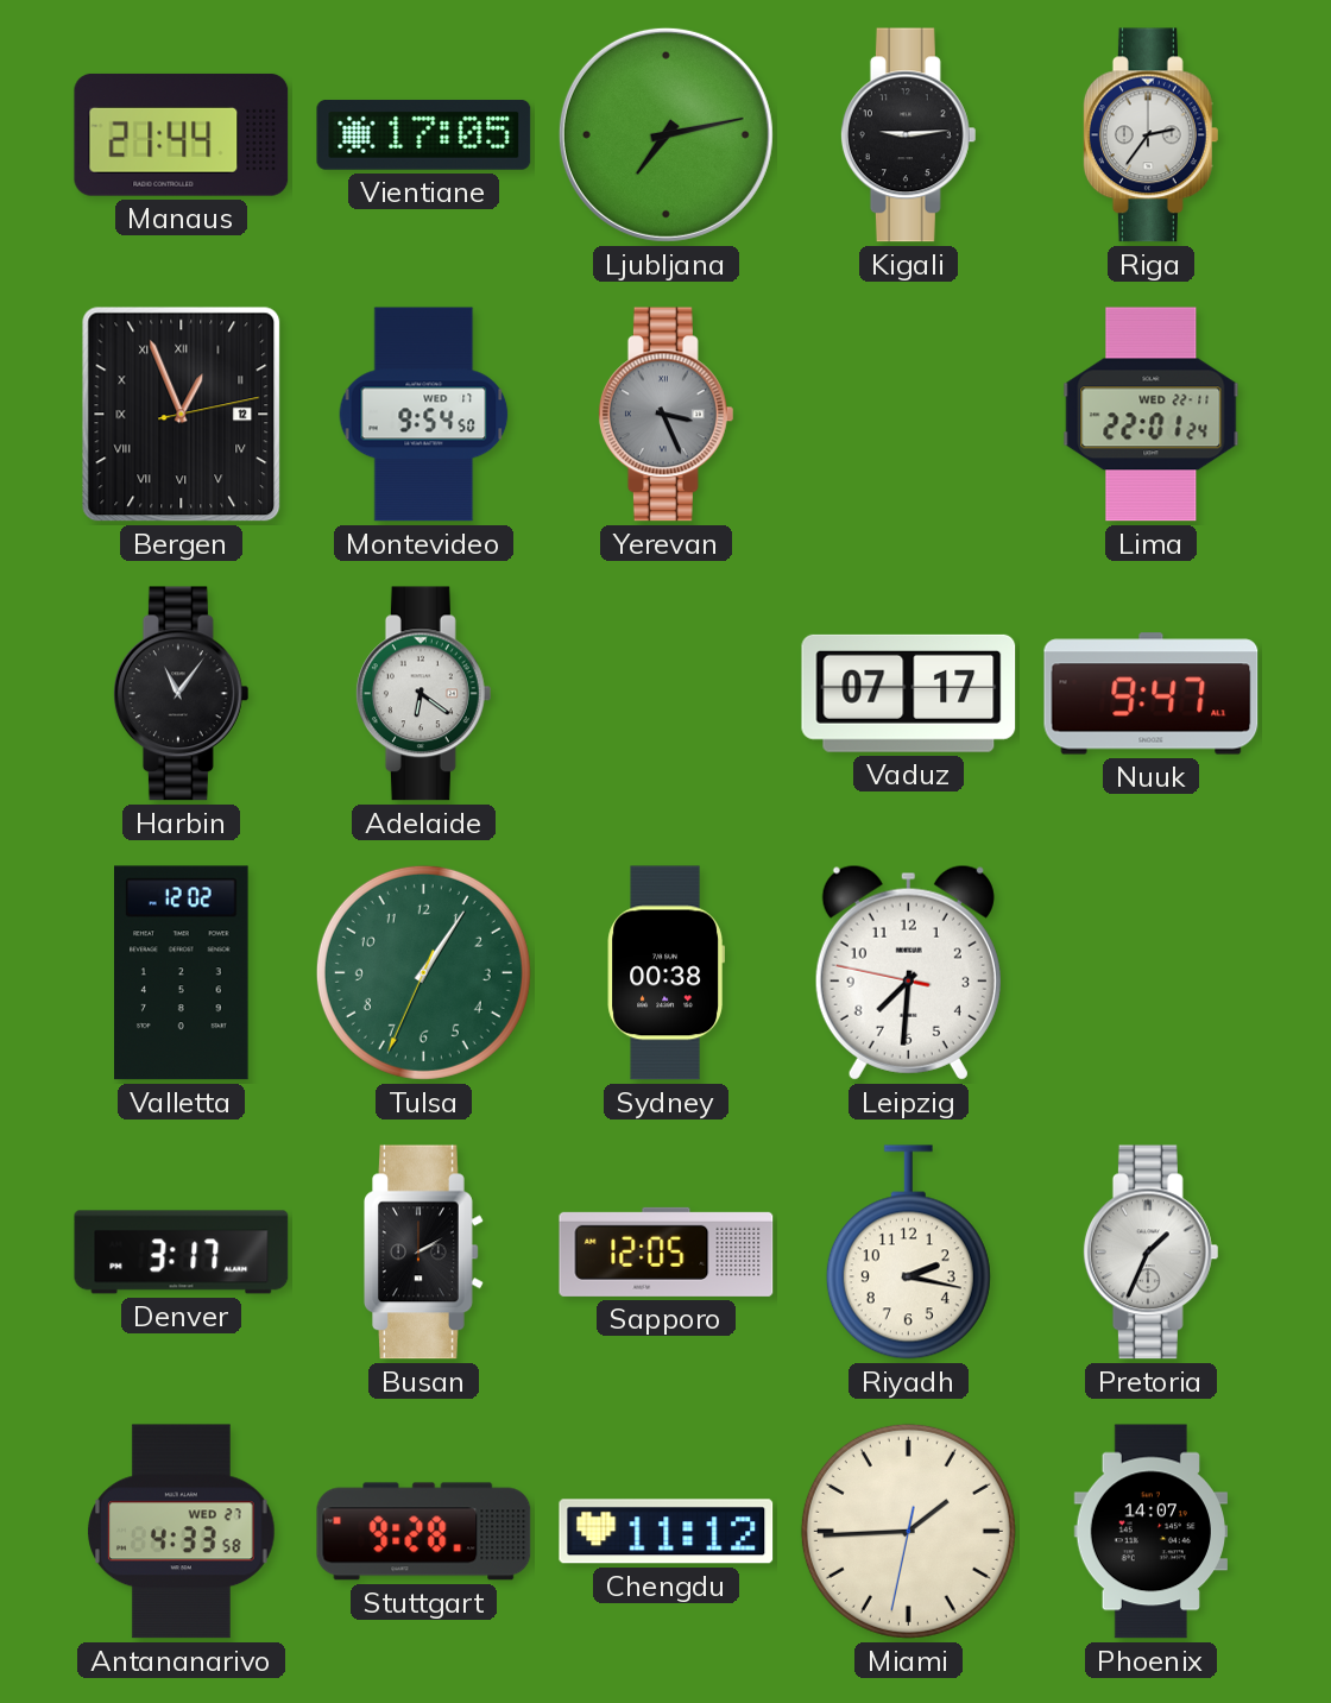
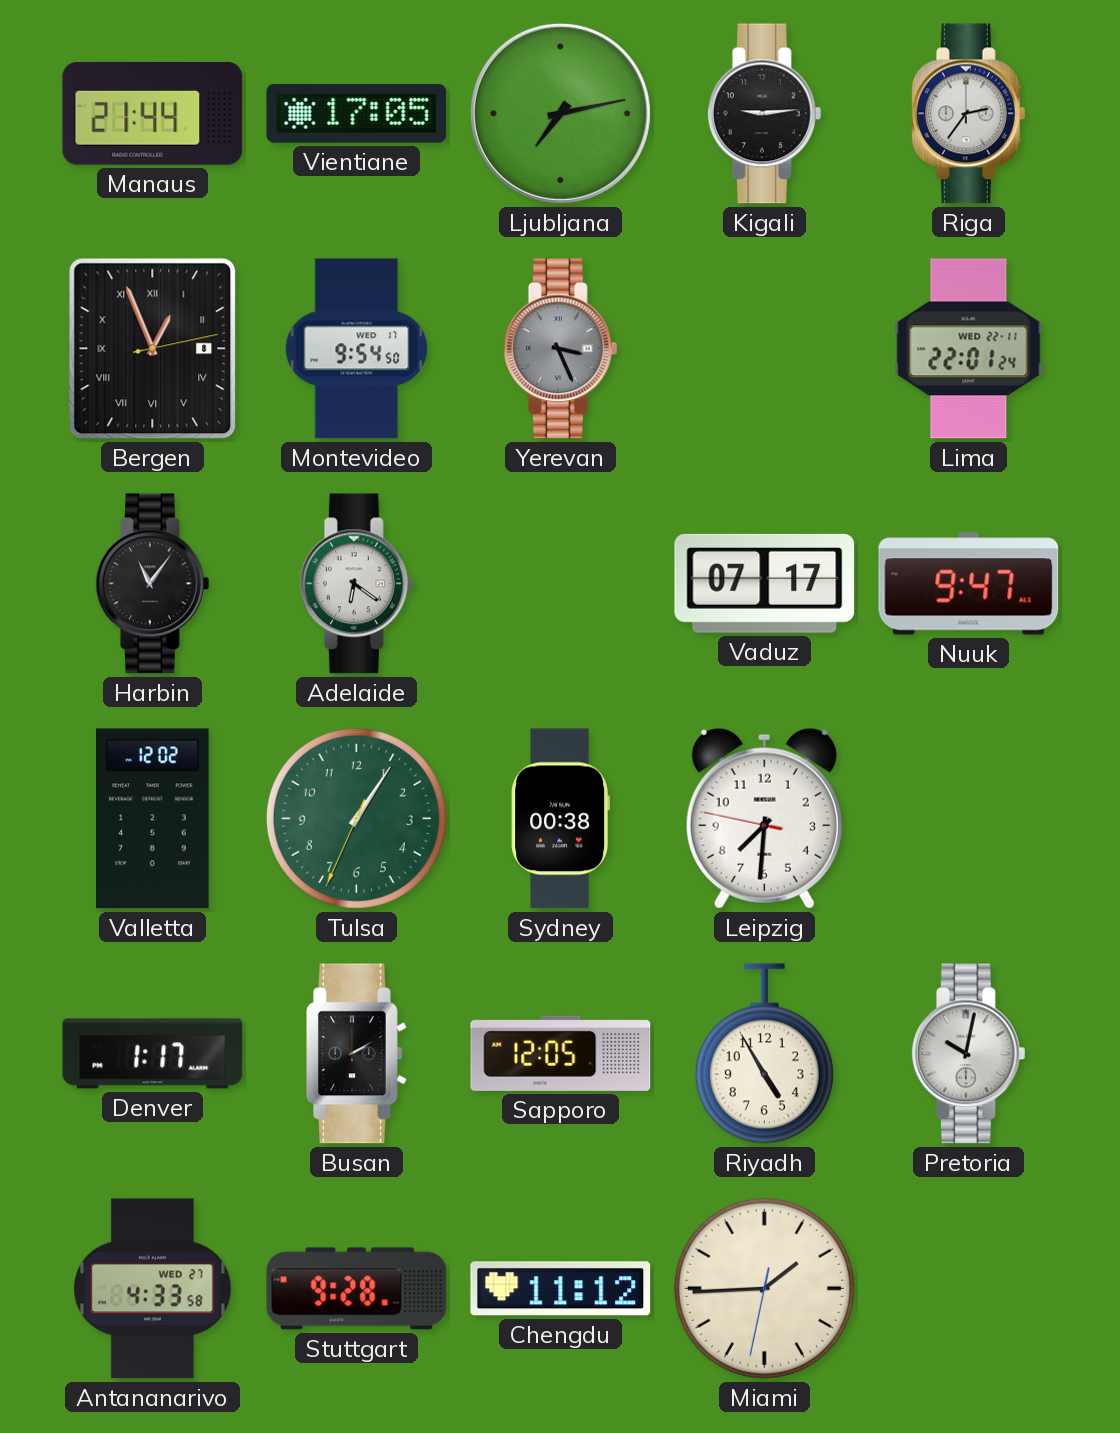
Bergen date: 12 -> 8
Denver: 3:17 -> 1:17
Riyadh: 2:17 -> 4:55
Pretoria: 1:34 -> 10:02
Phoenix: 14:07 -> none
